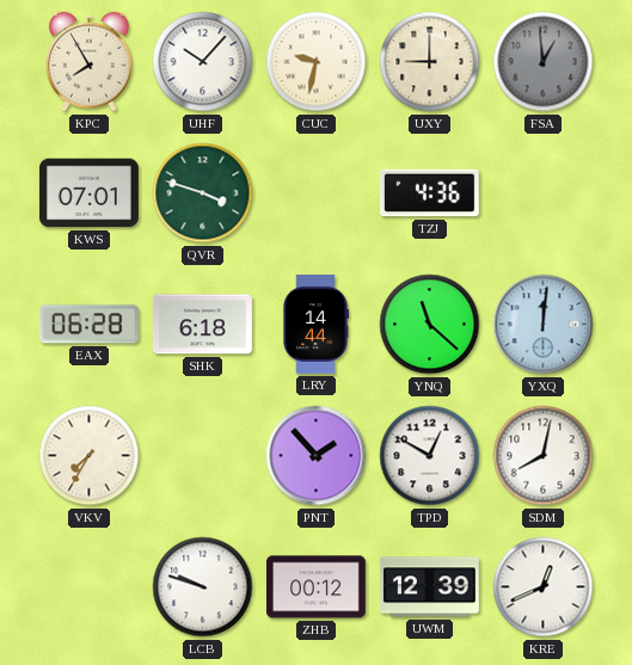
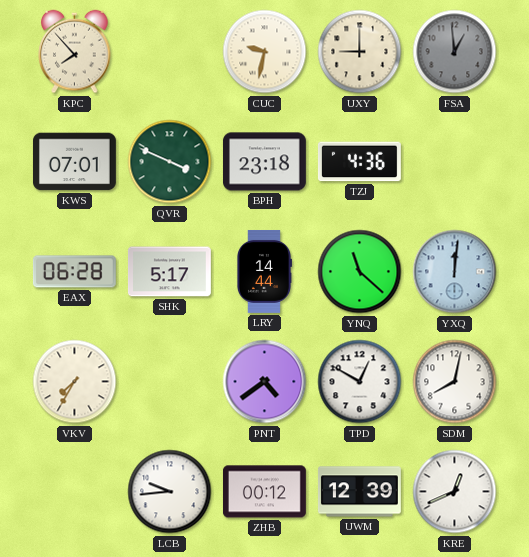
KPC: 7:55 -> 7:53
UHF: 10:07 -> none
QVR: 3:48 -> 3:49
BPH: none -> 23:18
SHK: 6:18 -> 5:17
PNT: 1:53 -> 4:39
LCB: 9:48 -> 9:44
